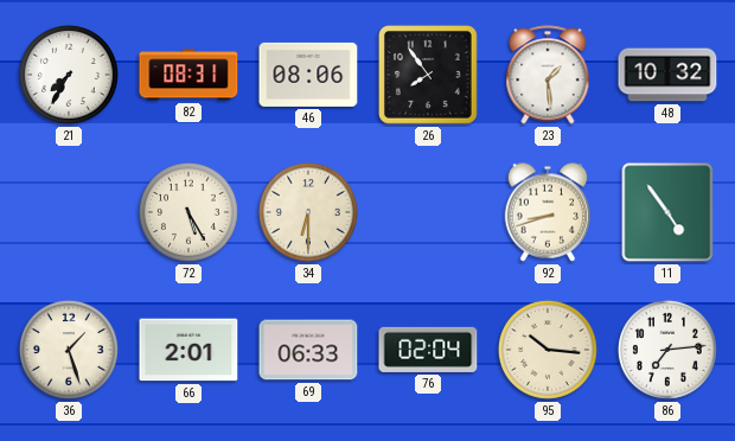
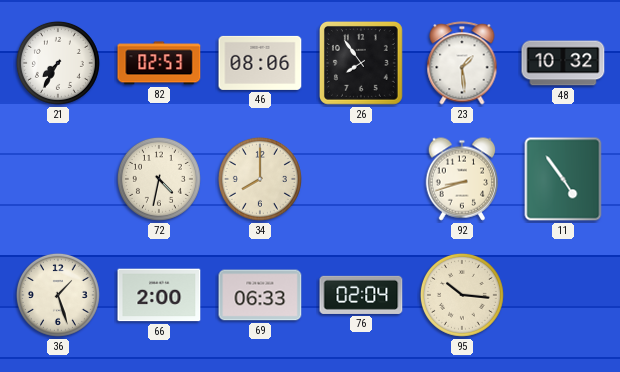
82: 08:31 -> 02:53
72: 5:25 -> 4:32
34: 6:30 -> 8:00
66: 2:01 -> 2:00
86: 7:14 -> none
